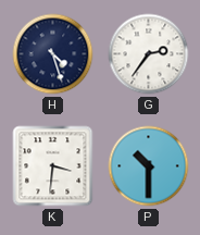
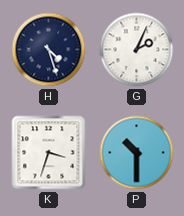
G: 2:36 -> 2:04
K: 3:31 -> 3:33
